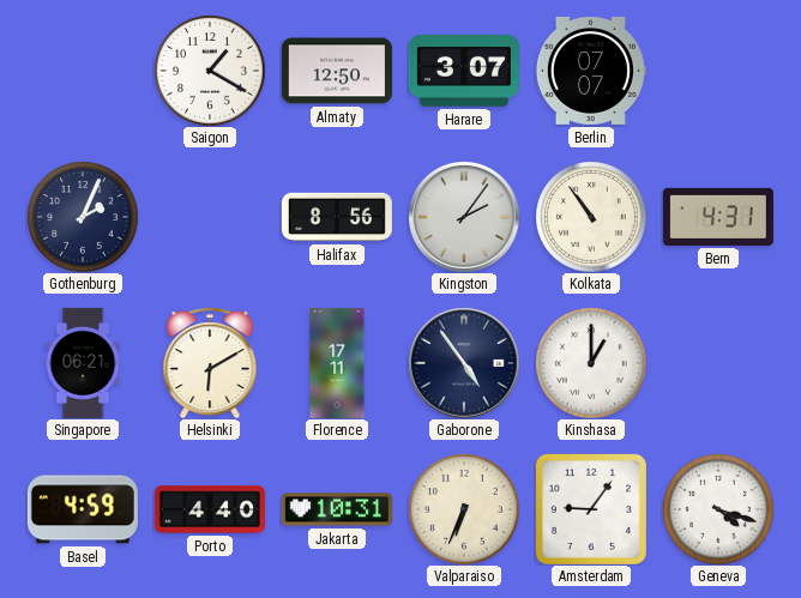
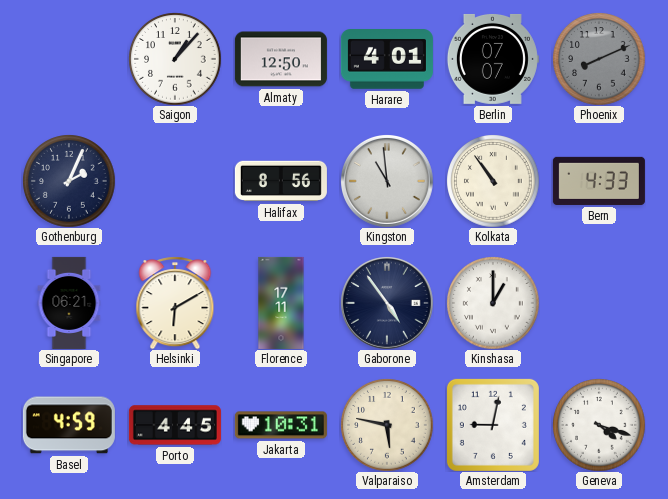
Saigon: 1:20 -> 1:07
Harare: 3:07 -> 4:01
Phoenix: none -> 8:11
Kingston: 2:06 -> 10:59
Bern: 4:31 -> 4:33
Porto: 4:40 -> 4:45
Valparaiso: 6:34 -> 5:47
Amsterdam: 9:06 -> 9:02
